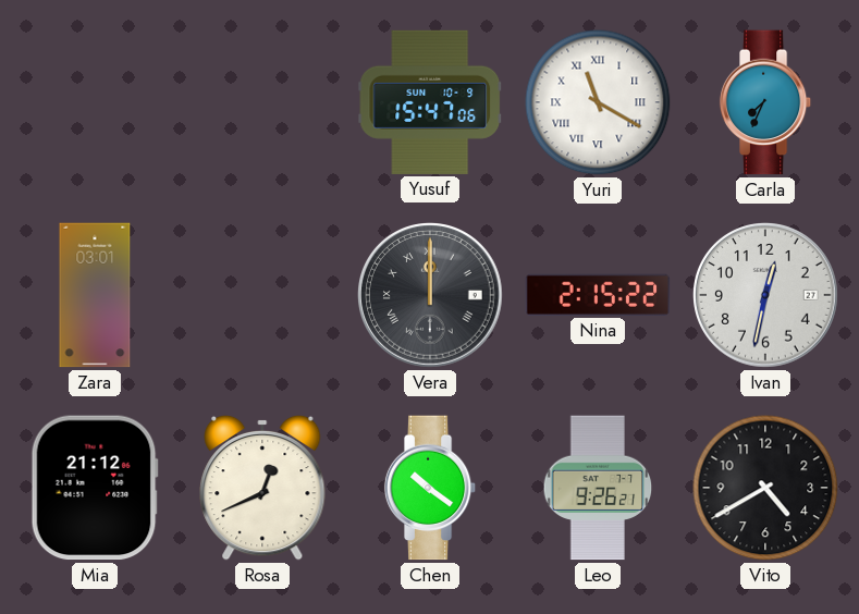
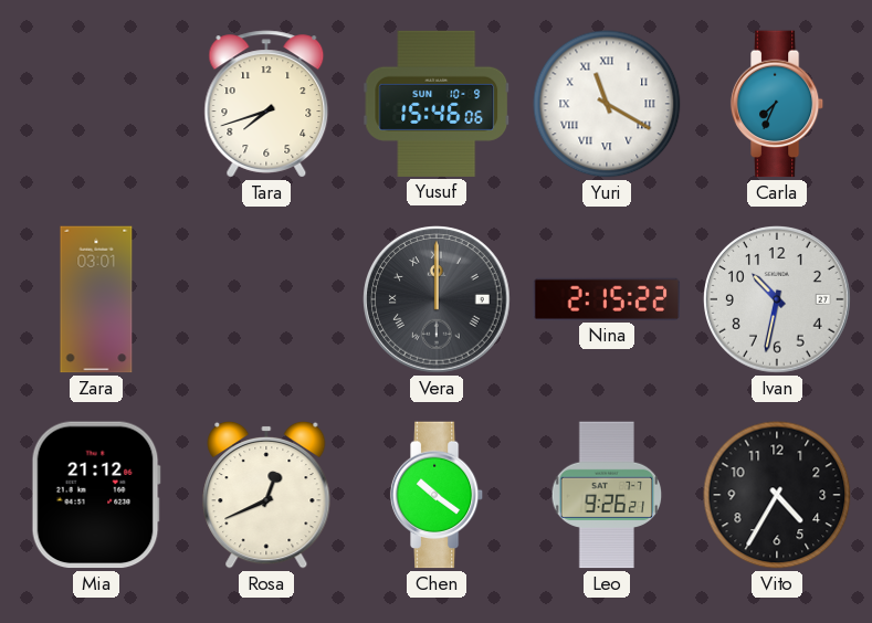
Tara: none -> 7:42
Yusuf: 15:47 -> 15:46
Ivan: 12:32 -> 10:32
Vito: 4:40 -> 4:35
